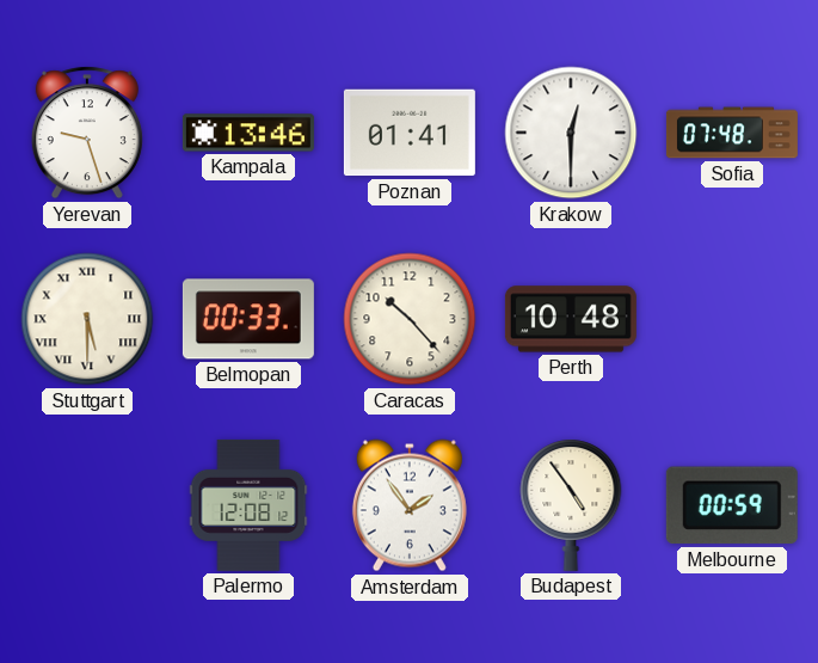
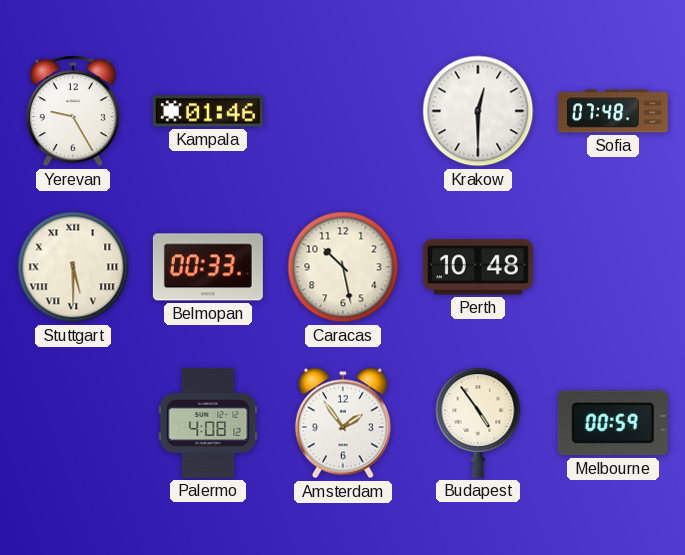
Yerevan: 9:27 -> 9:25
Kampala: 13:46 -> 01:46
Poznan: 01:41 -> none
Caracas: 10:23 -> 10:28
Palermo: 12:08 -> 4:08
